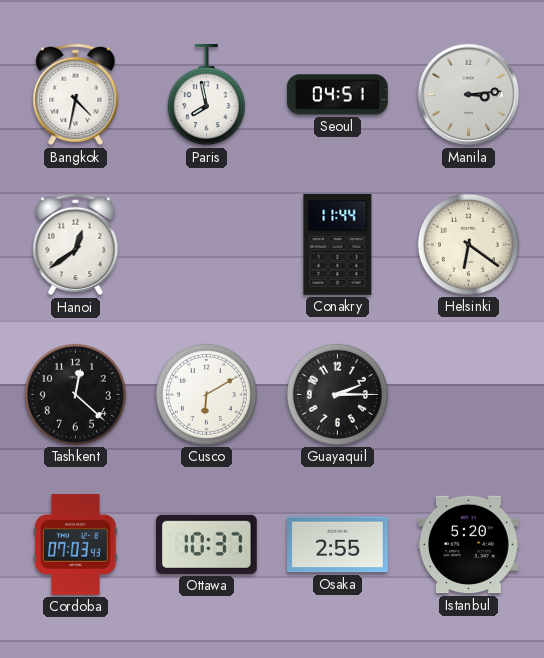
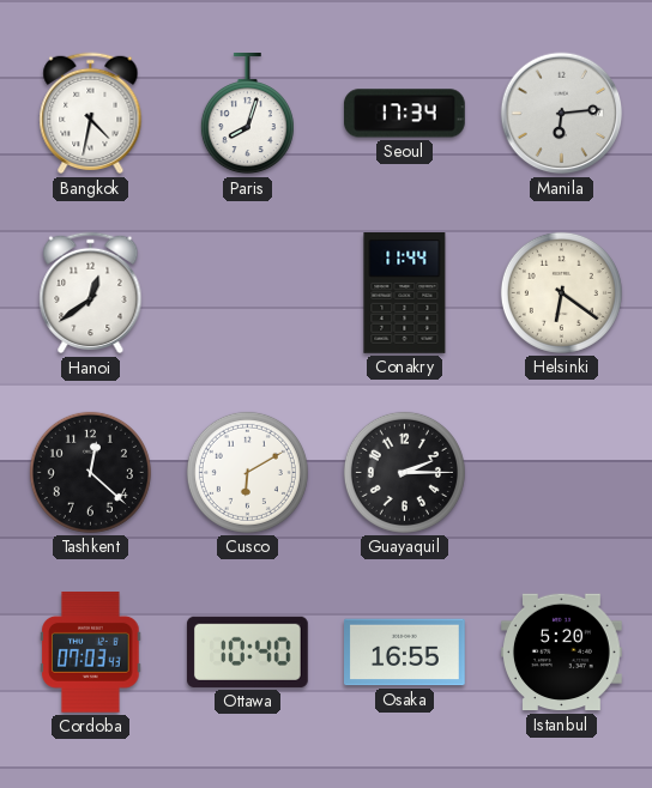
Paris: 7:58 -> 8:03
Seoul: 04:51 -> 17:34
Manila: 3:14 -> 6:14
Ottawa: 10:37 -> 10:40
Osaka: 2:55 -> 16:55
